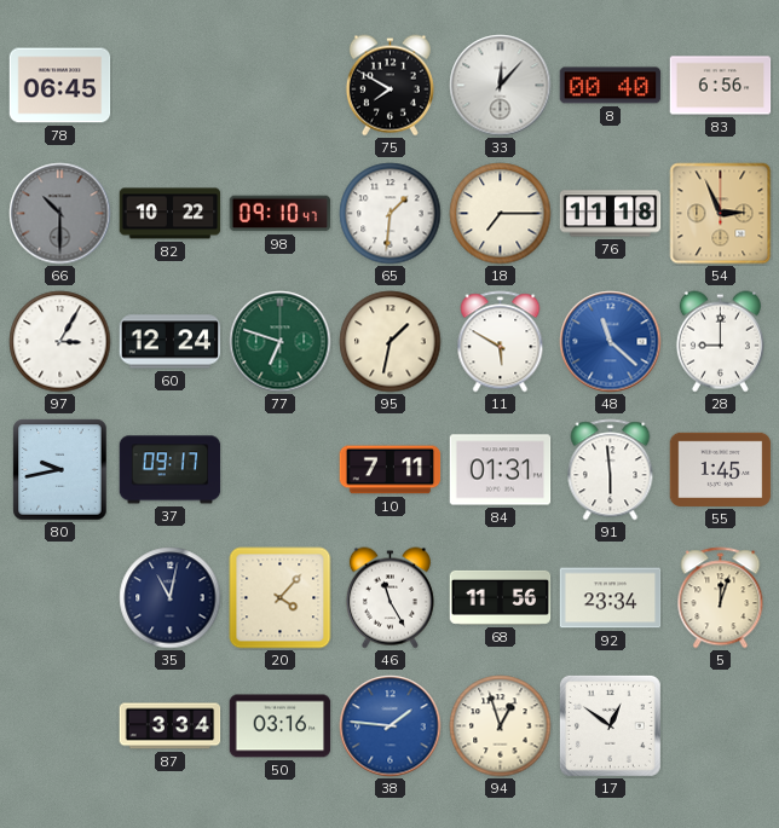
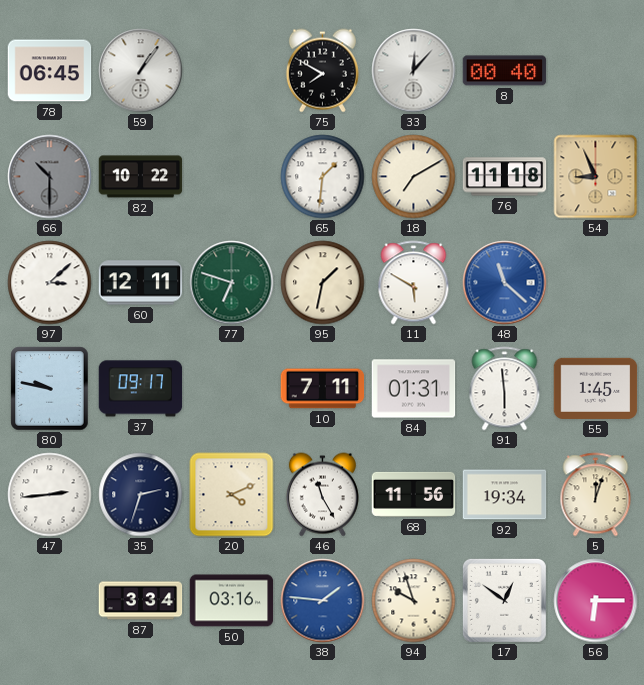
59: none -> 1:06
83: 6:56 -> none
98: 09:10 -> none
18: 7:15 -> 7:10
54: 2:56 -> 8:56
97: 3:05 -> 3:08
60: 12:24 -> 12:11
28: 9:00 -> none
80: 9:43 -> 9:47
47: none -> 2:44
35: 11:02 -> 2:33
20: 4:07 -> 4:11
92: 23:34 -> 19:34
94: 12:57 -> 9:57
56: none -> 6:15
